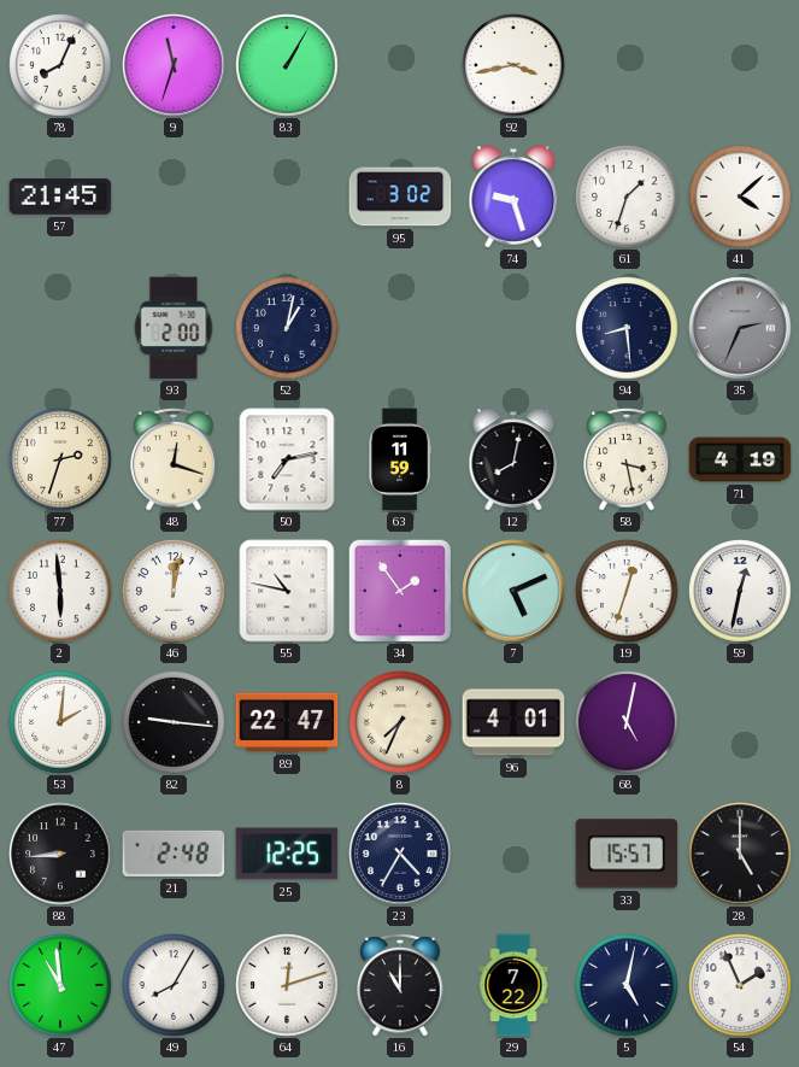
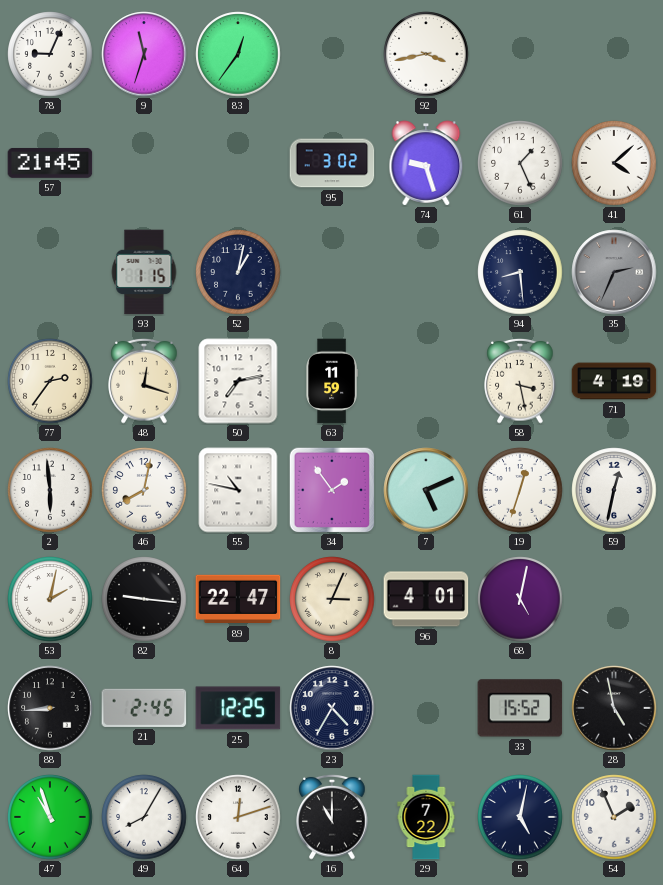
78: 8:04 -> 9:04
83: 1:05 -> 12:36
61: 1:33 -> 1:26
93: 2:00 -> 1:15
77: 2:33 -> 2:36
12: 8:02 -> none
46: 12:02 -> 8:02
53: 2:01 -> 2:02
8: 7:34 -> 3:04
21: 2:48 -> 2:45
33: 15:57 -> 15:52
28: 5:00 -> 4:58
47: 10:59 -> 10:57
